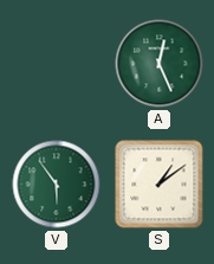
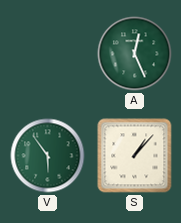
S: 1:09 -> 1:07
